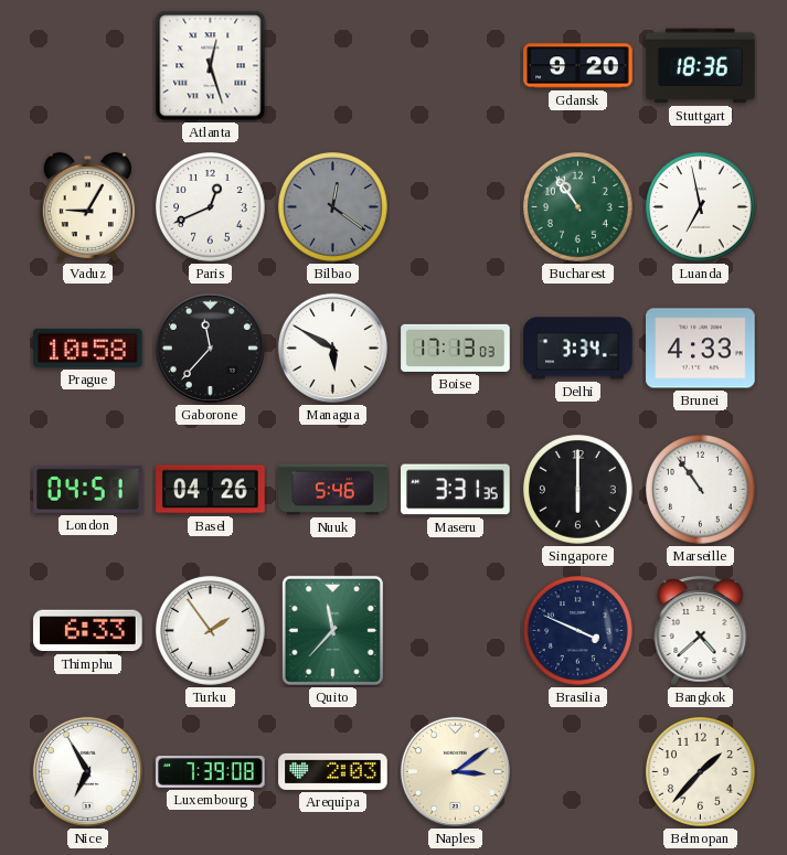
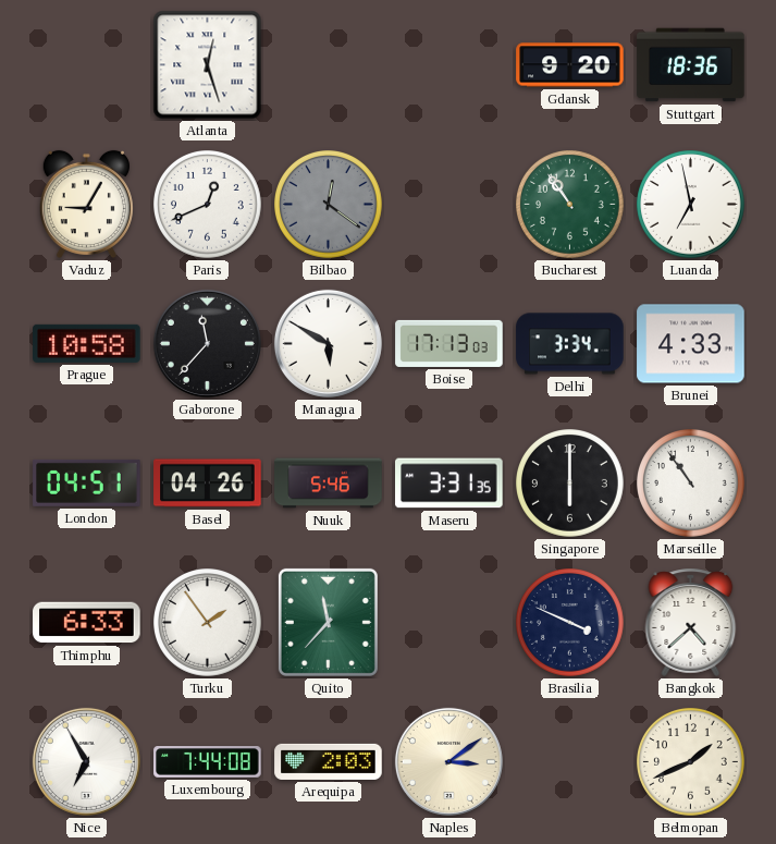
Luxembourg: 7:39 -> 7:44
Belmopan: 1:37 -> 1:41
